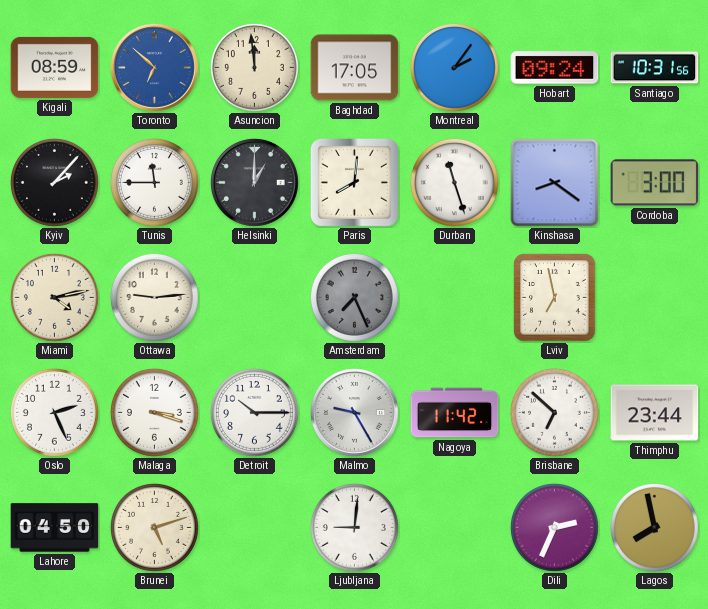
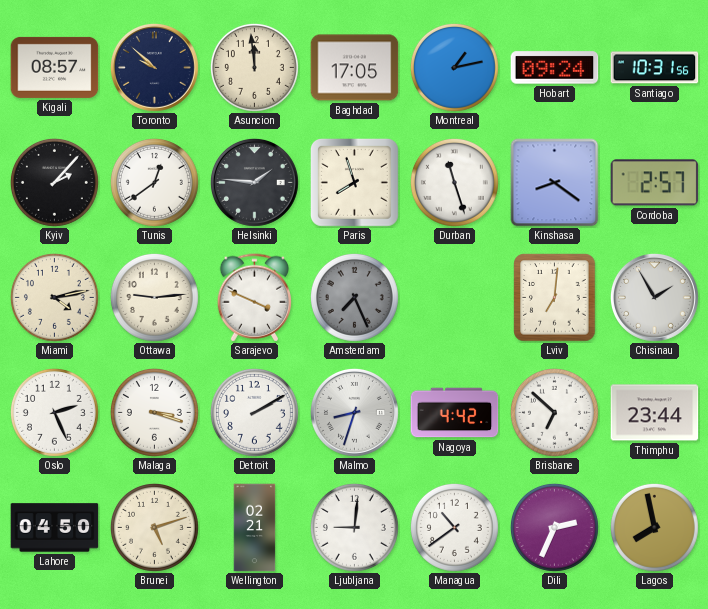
Kigali: 08:59 -> 08:57
Toronto: 6:52 -> 9:52
Toronto dial: blue -> navy
Montreal: 2:06 -> 1:13
Tunis: 11:45 -> 12:39
Helsinki: 1:00 -> 1:46
Paris: 8:01 -> 7:57
Cordoba: 3:00 -> 2:57
Sarajevo: none -> 3:49
Lviv: 6:58 -> 7:01
Chisinau: none -> 1:55
Detroit: 10:15 -> 2:10
Malmo: 9:25 -> 8:33
Nagoya: 11:42 -> 4:42
Wellington: none -> 02:21
Managua: none -> 10:39
